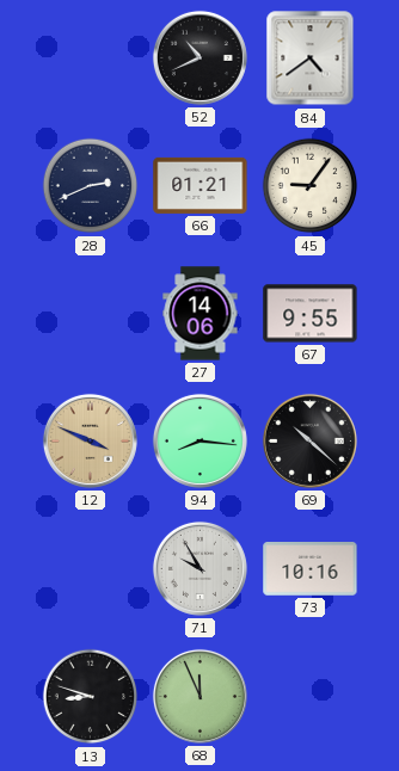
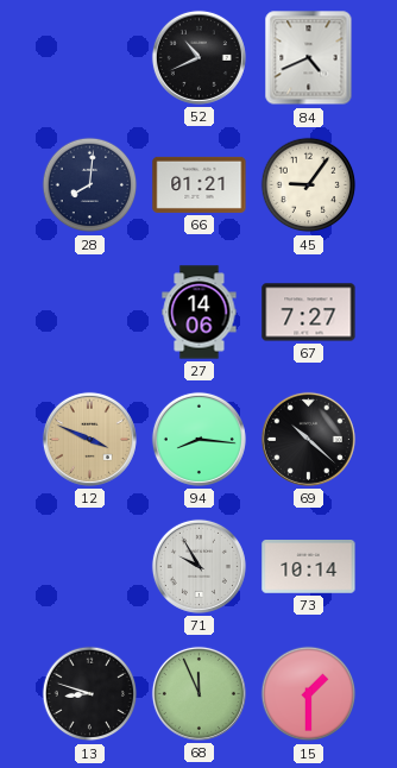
84: 4:39 -> 4:41
28: 2:41 -> 8:01
67: 9:55 -> 7:27
73: 10:16 -> 10:14
15: none -> 1:30
